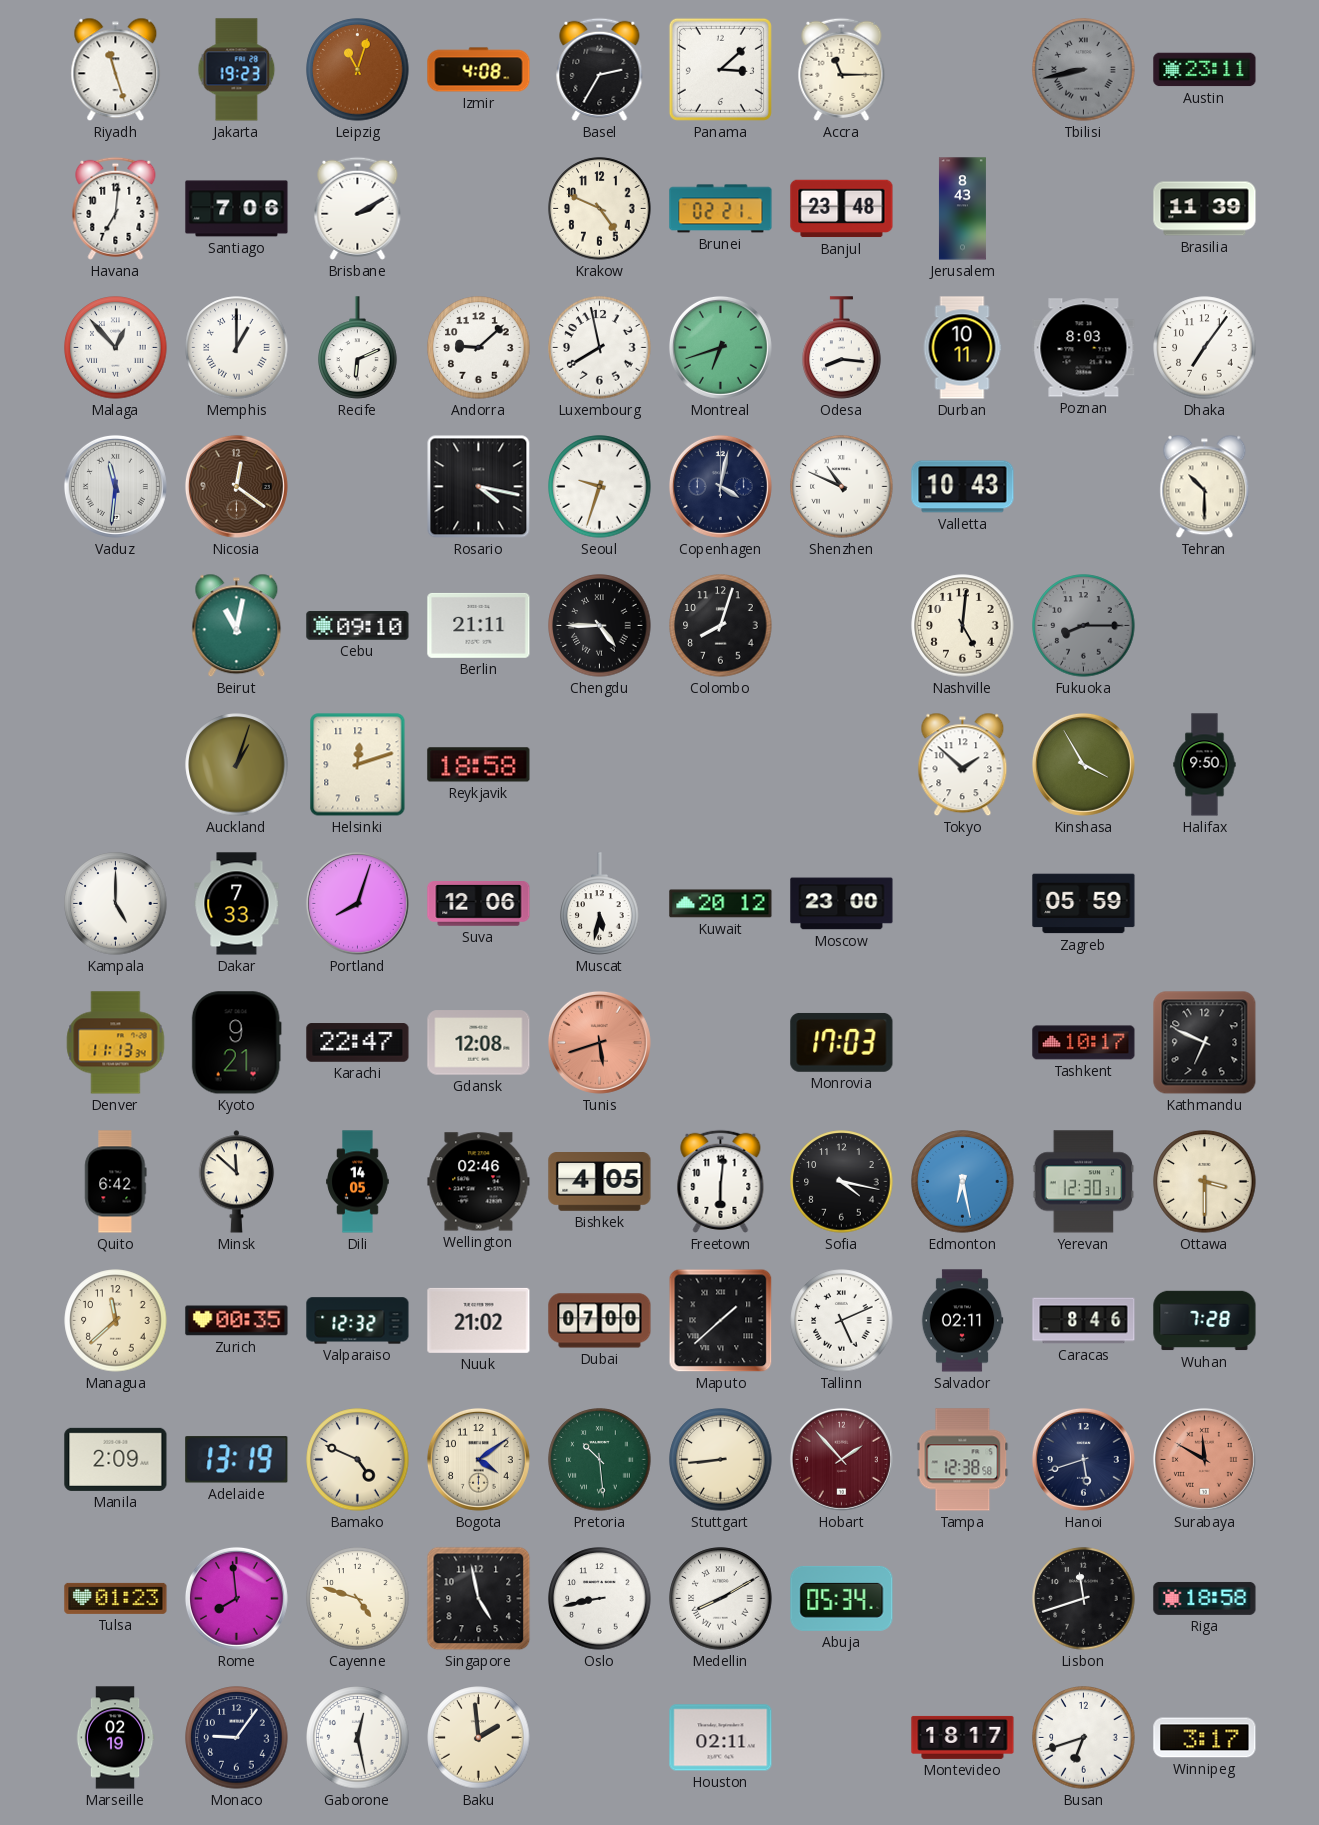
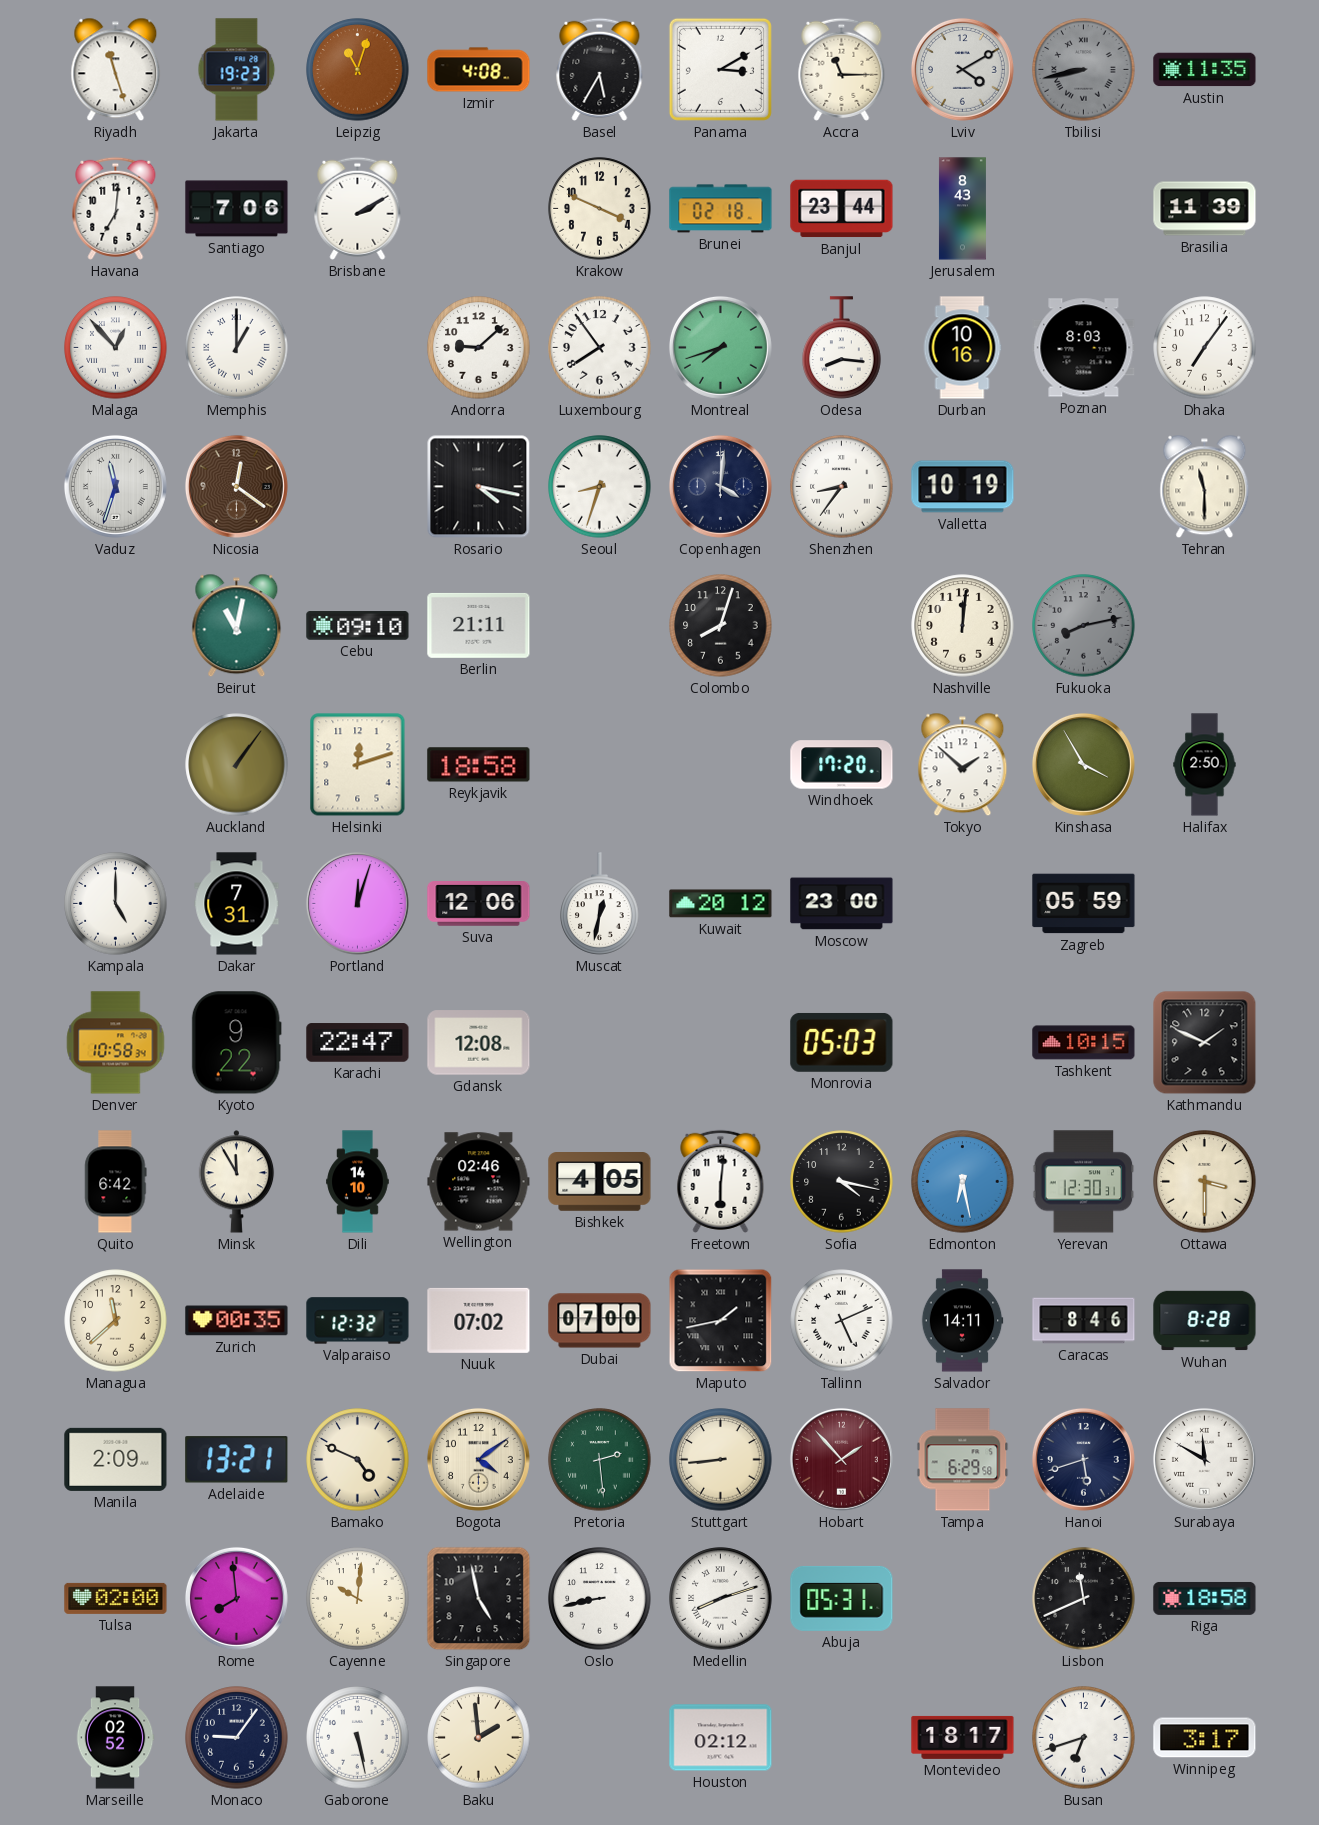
Basel: 2:35 -> 5:35
Panama: 3:08 -> 3:10
Lviv: none -> 4:10
Austin: 23:11 -> 11:35
Krakow: 4:49 -> 3:49
Brunei: 02:21 -> 02:18
Banjul: 23:48 -> 23:44
Recife: 6:11 -> none
Luxembourg: 7:58 -> 7:54
Montreal: 6:42 -> 7:42
Durban: 10:11 -> 10:16
Vaduz: 11:31 -> 11:33
Seoul: 9:33 -> 8:33
Copenhagen: 4:02 -> 4:01
Shenzhen: 10:49 -> 8:36
Valletta: 10:43 -> 10:19
Tehran: 10:30 -> 11:30
Chengdu: 4:45 -> none
Nashville: 5:01 -> 12:01
Fukuoka: 8:15 -> 8:13
Auckland: 1:03 -> 1:06
Windhoek: none -> 17:20
Halifax: 9:50 -> 2:50
Dakar: 7:33 -> 7:31
Portland: 8:03 -> 12:03
Muscat: 5:32 -> 12:32
Denver: 11:13 -> 10:58
Kyoto: 9:21 -> 9:22
Tunis: 5:42 -> none
Monrovia: 17:03 -> 05:03
Tashkent: 10:17 -> 10:15
Kathmandu: 6:49 -> 1:49
Minsk: 11:52 -> 11:55
Dili: 14:05 -> 14:10
Nuuk: 21:02 -> 07:02
Maputo: 1:38 -> 1:43
Salvador: 02:11 -> 14:11
Wuhan: 7:28 -> 8:28
Adelaide: 13:19 -> 13:21
Pretoria: 10:29 -> 2:29
Tampa: 12:38 -> 6:29
Surabaya dial: salmon -> white
Tulsa: 01:23 -> 02:00
Cayenne: 4:48 -> 10:01
Medellin: 8:10 -> 8:12
Abuja: 05:34 -> 05:31
Lisbon: 11:42 -> 11:41
Marseille: 02:19 -> 02:52
Gaborone: 12:28 -> 5:28
Houston: 02:11 -> 02:12
